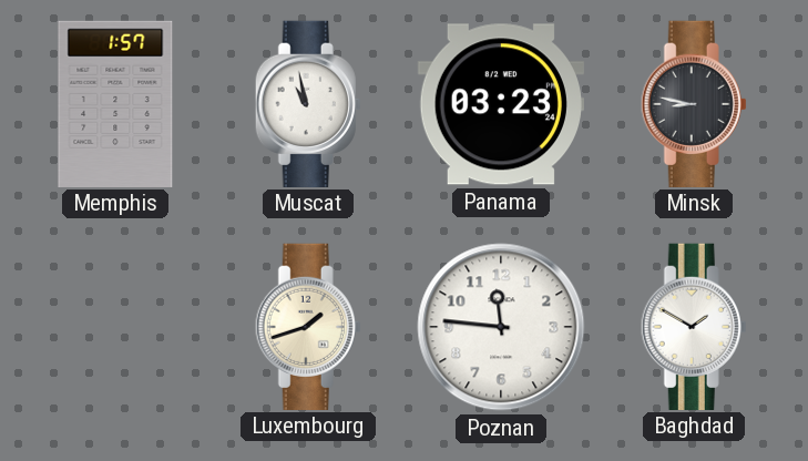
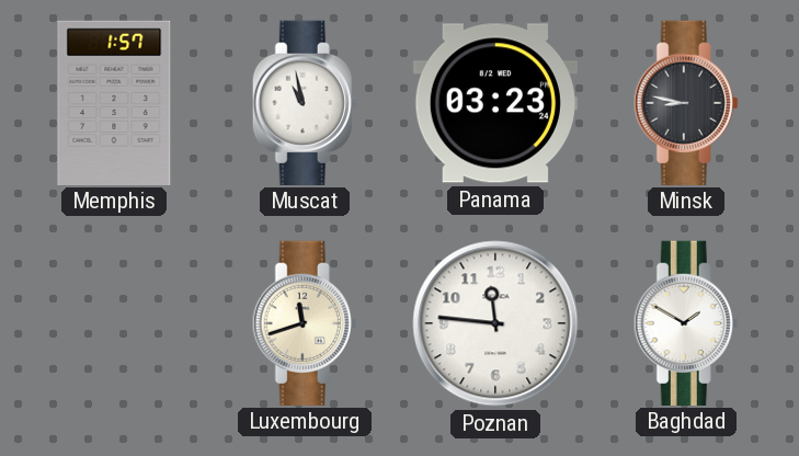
Luxembourg: 1:42 -> 11:42
